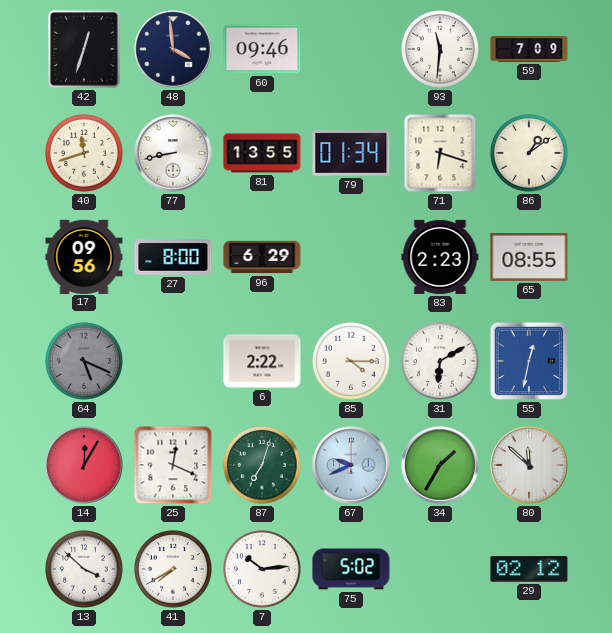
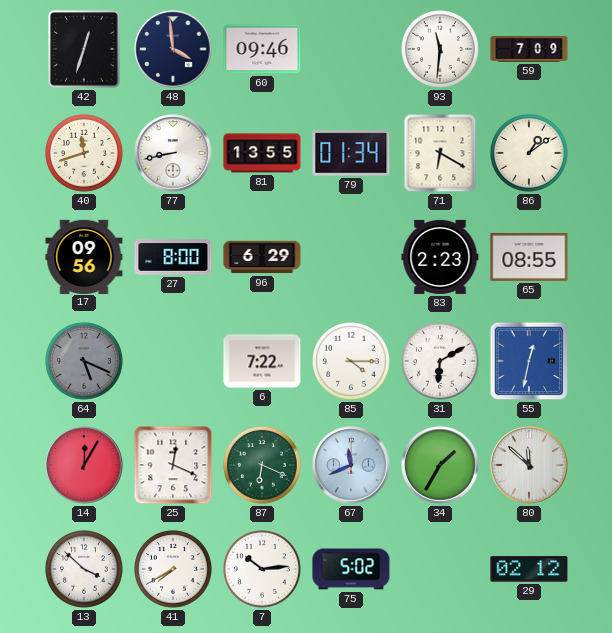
71: 6:18 -> 6:20
6: 2:22 -> 7:22
87: 7:03 -> 6:19
67: 9:41 -> 11:41
